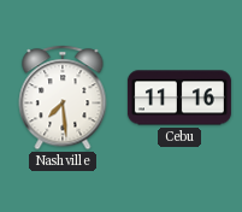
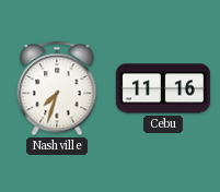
Nashville: 7:29 -> 7:33
